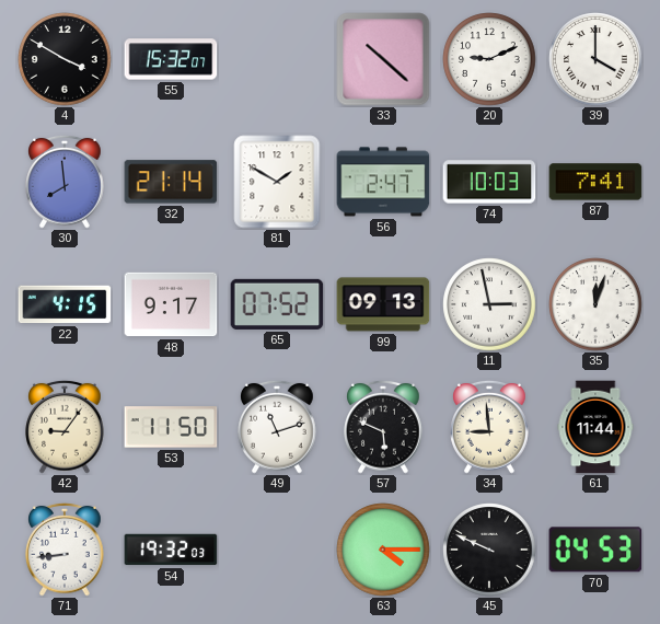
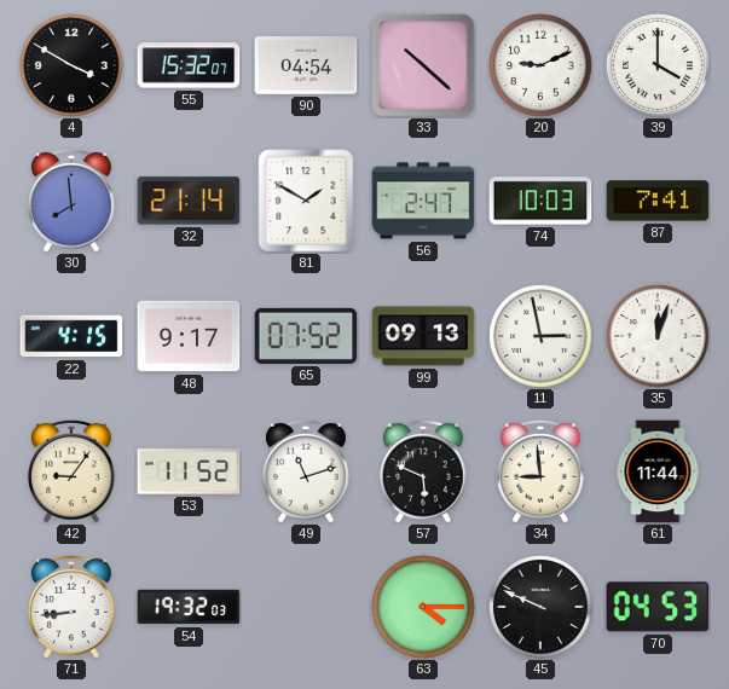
90: none -> 04:54
53: 11:50 -> 11:52
